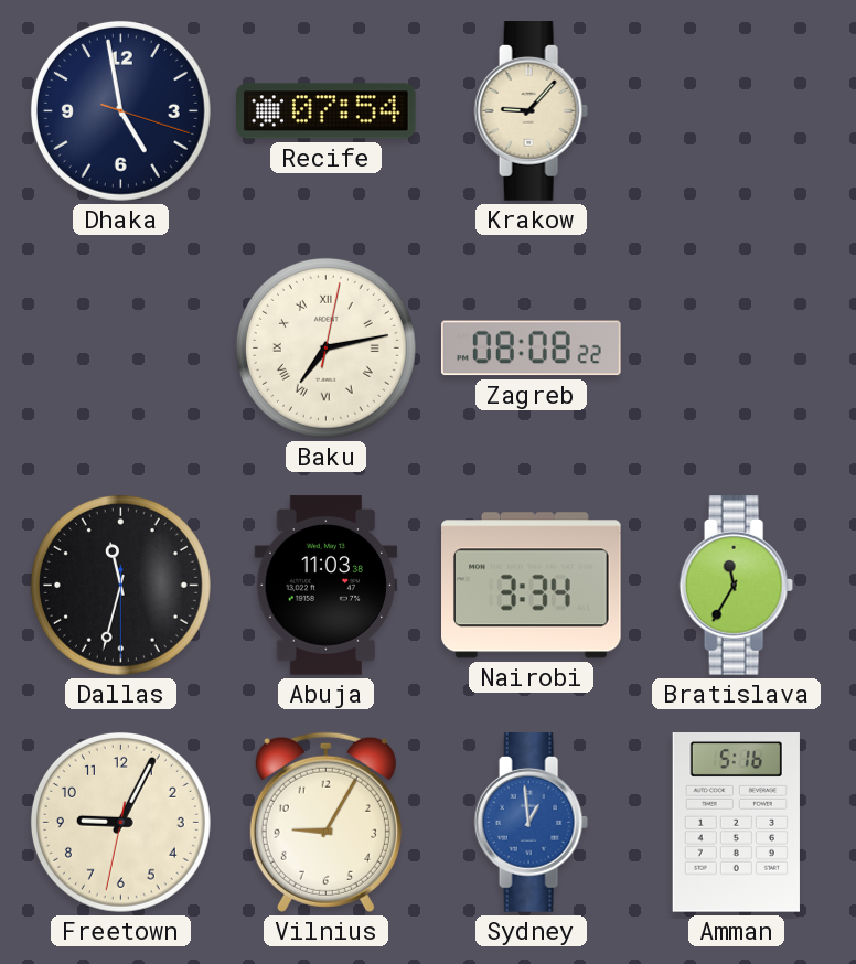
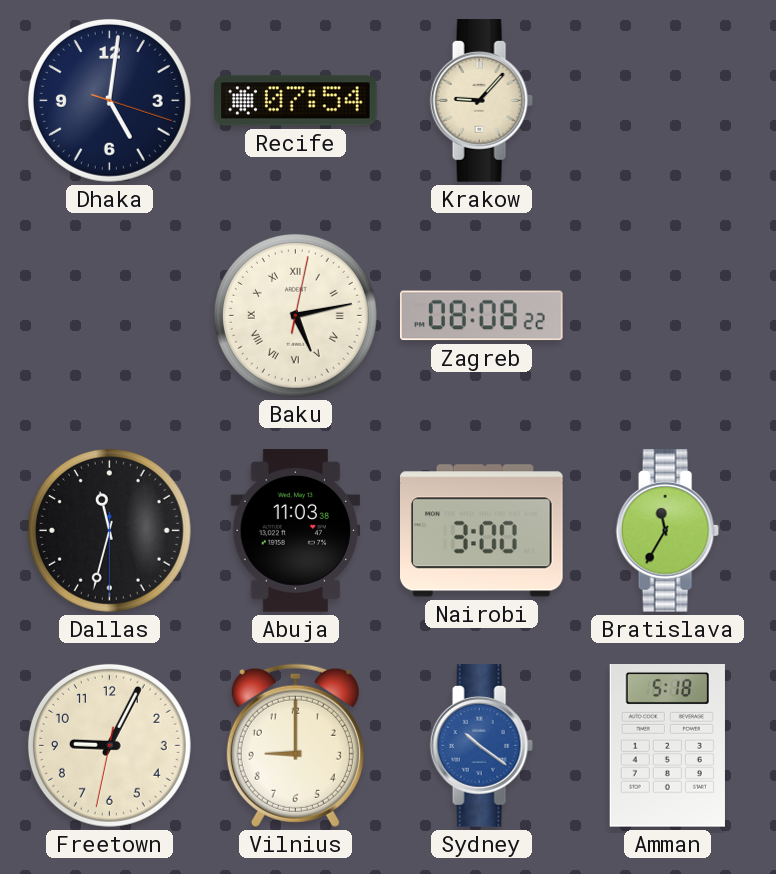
Dhaka: 4:58 -> 5:01
Baku: 7:13 -> 5:13
Nairobi: 3:34 -> 3:00
Vilnius: 9:05 -> 9:00
Sydney: 12:59 -> 10:21
Amman: 5:16 -> 5:18
